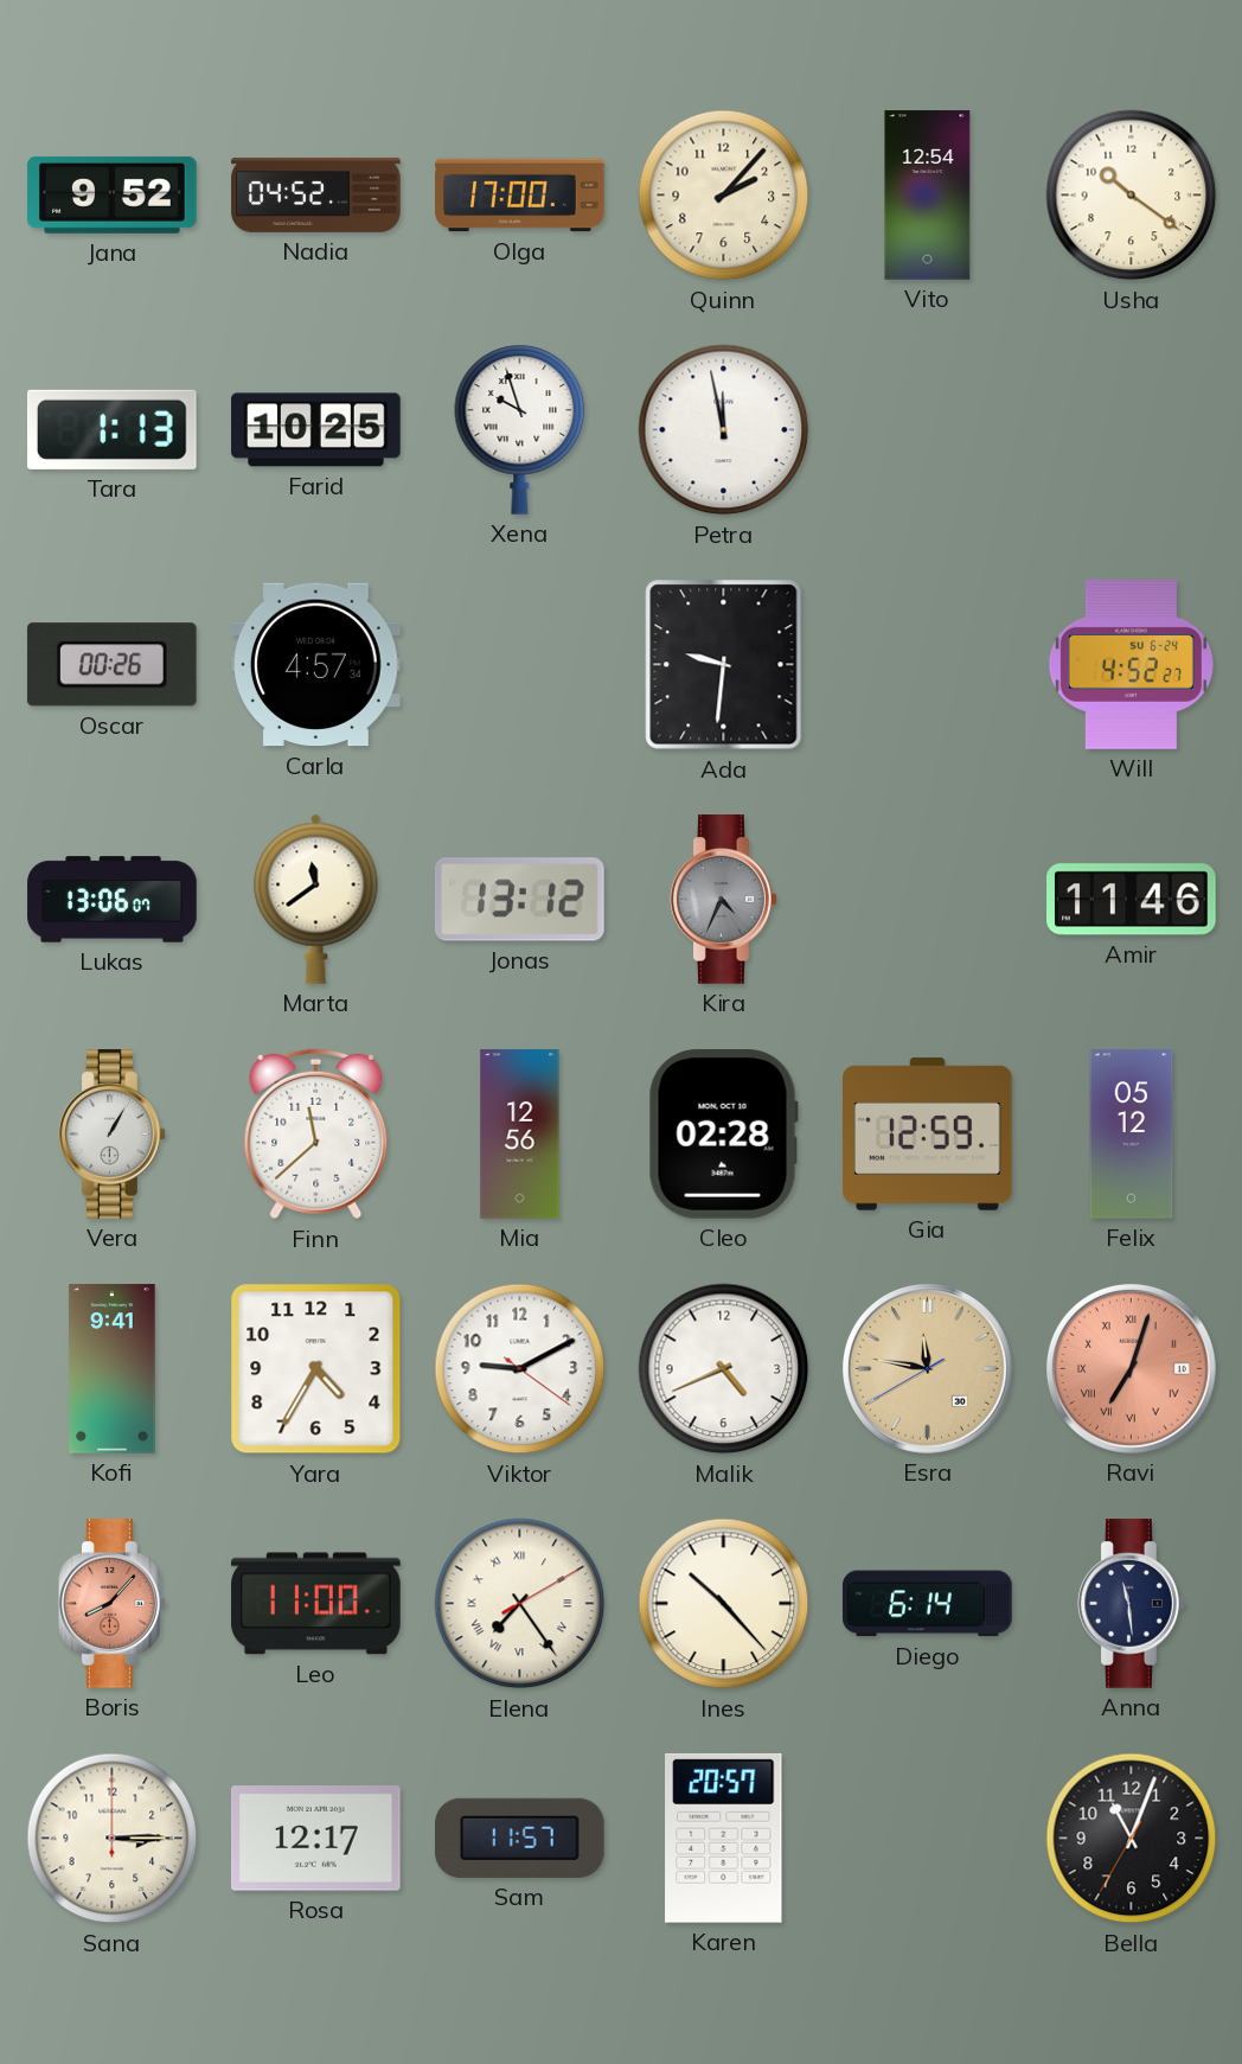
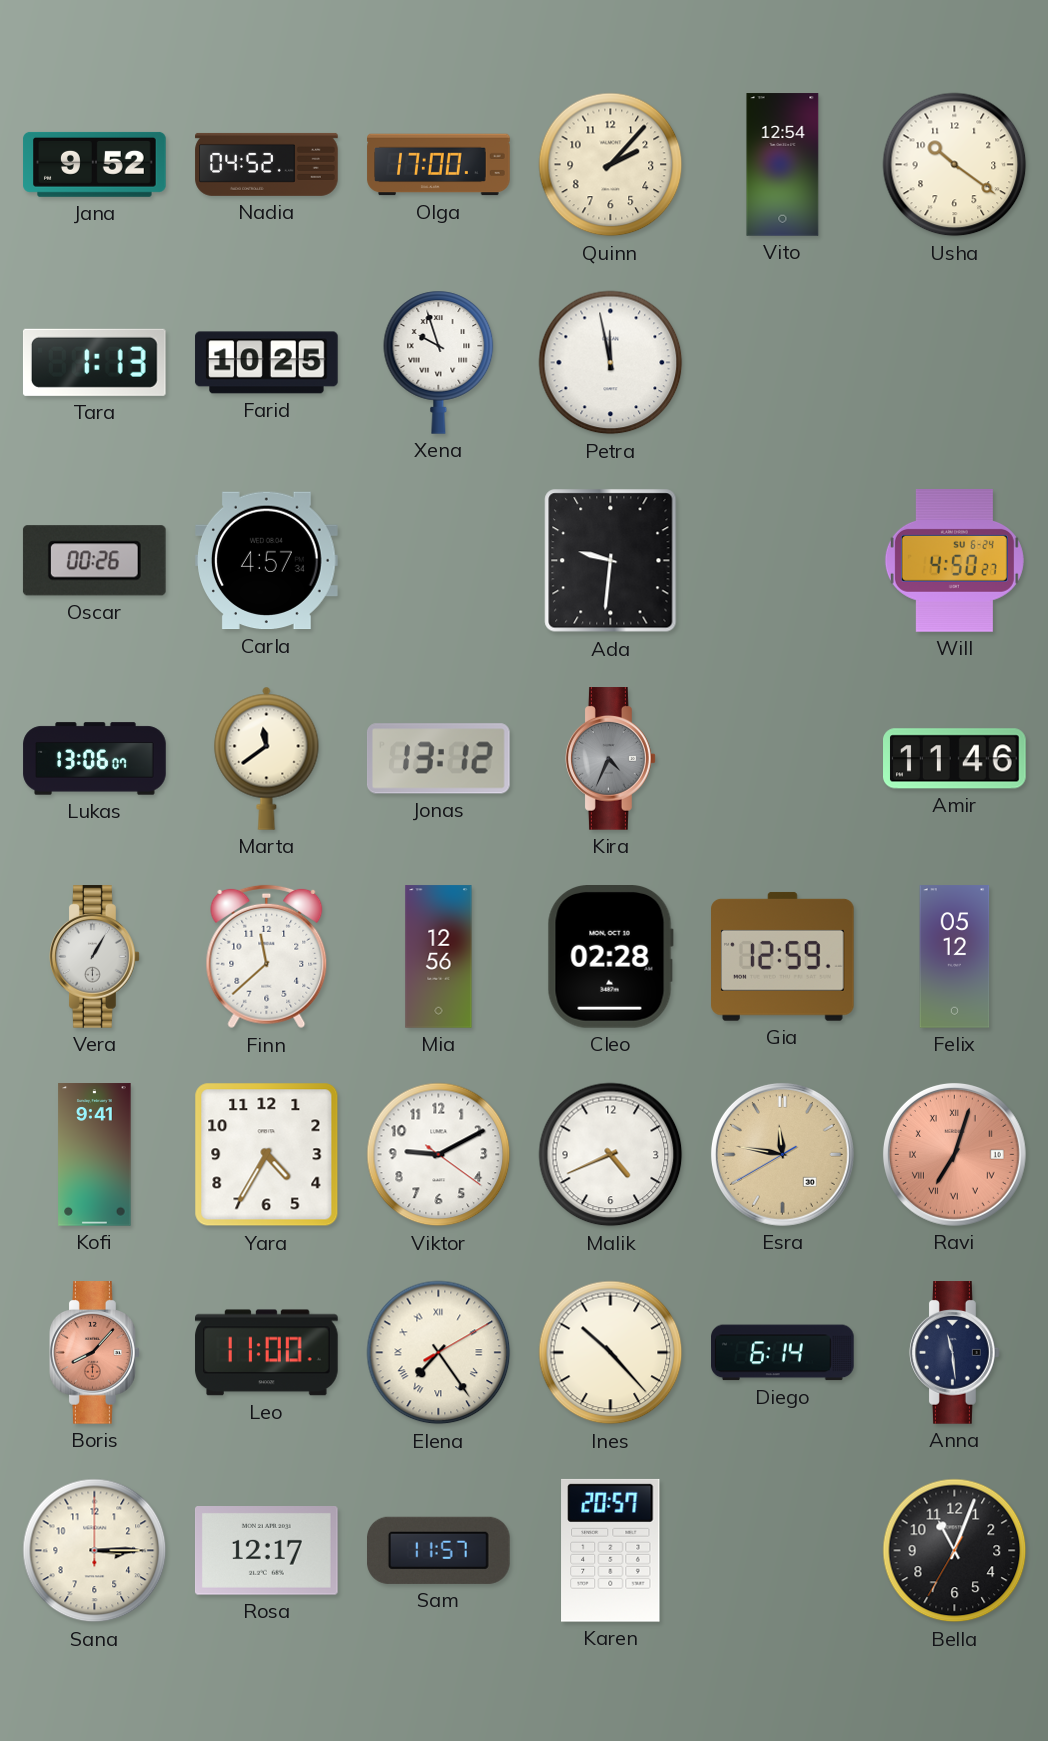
Will: 4:52 -> 4:50
